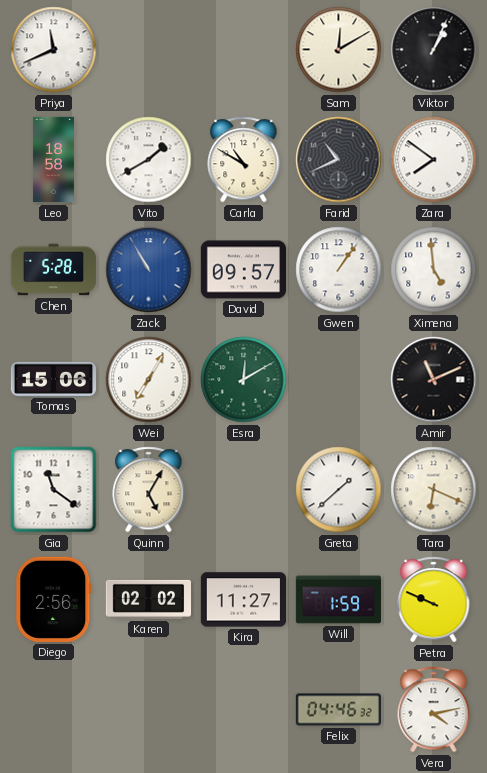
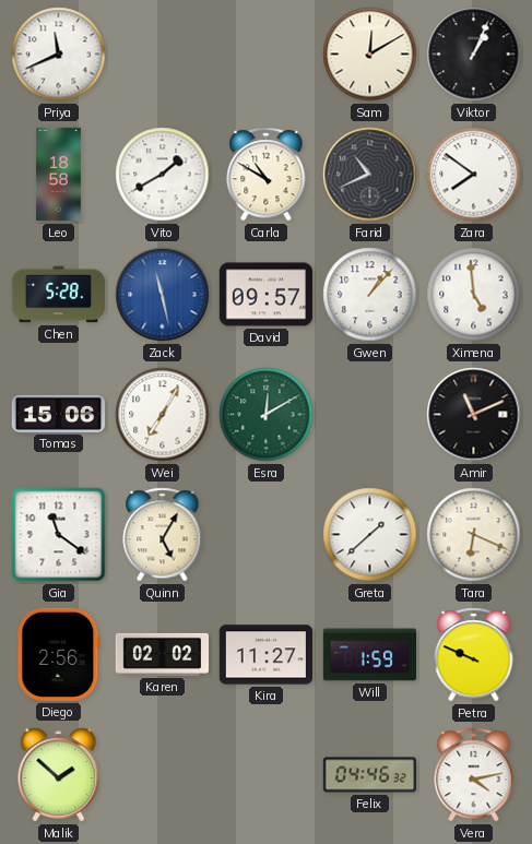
Zack: 10:55 -> 11:28
Gwen: 1:06 -> 1:07
Malik: none -> 1:52
